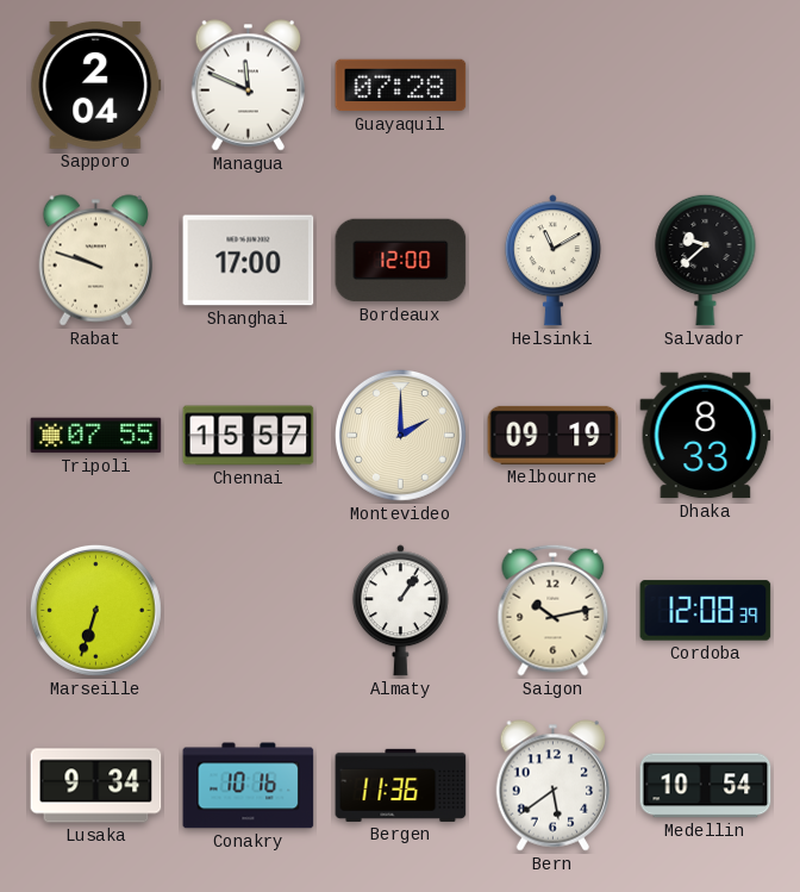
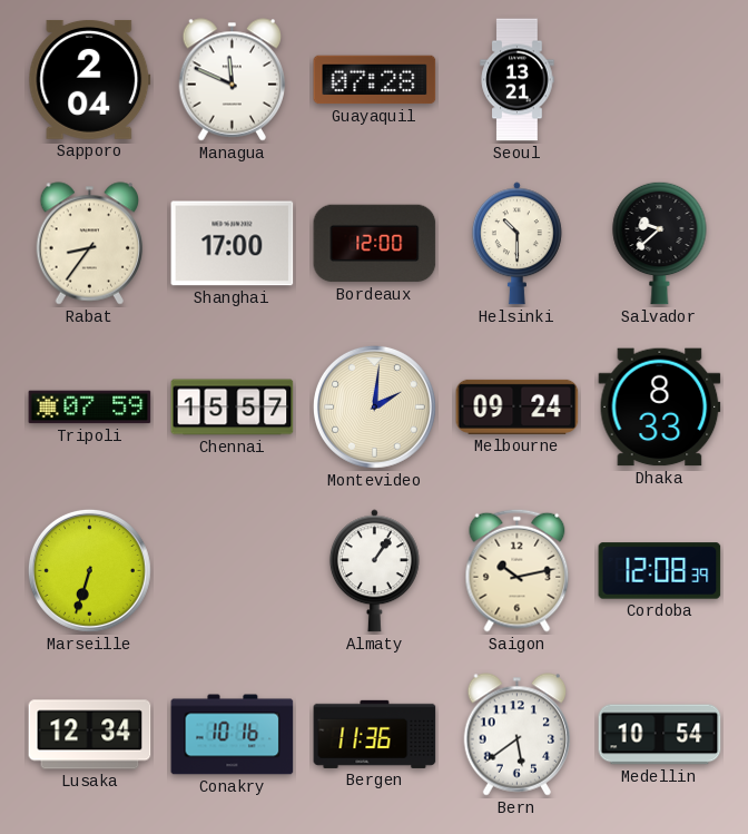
Seoul: none -> 13:21
Rabat: 9:48 -> 8:36
Helsinki: 11:10 -> 10:30
Tripoli: 07:55 -> 07:59
Montevideo: 2:00 -> 2:01
Melbourne: 09:19 -> 09:24
Lusaka: 9:34 -> 12:34
